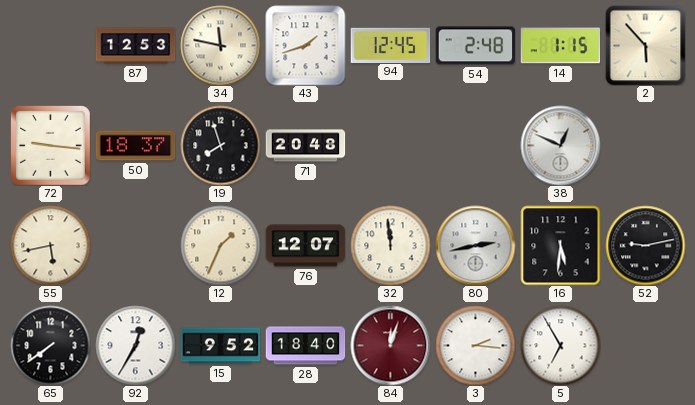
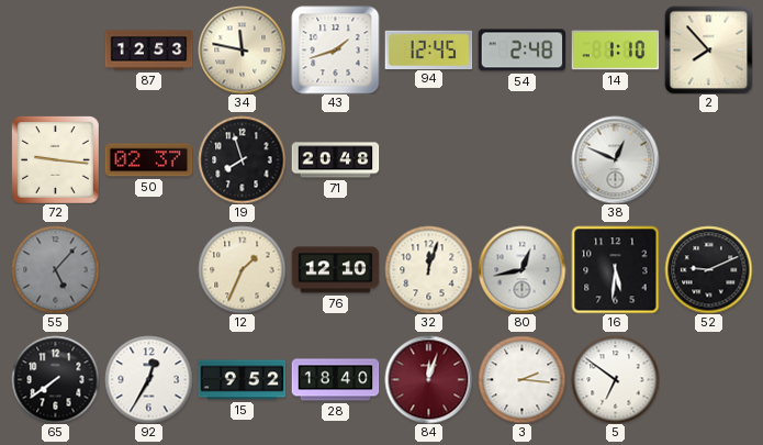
14: 1:15 -> 1:10
2: 5:53 -> 7:53
50: 18:37 -> 02:37
55: 5:43 -> 5:07
55 dial: cream -> grey
76: 12:07 -> 12:10
32: 11:59 -> 12:03
80: 2:43 -> 12:43
52: 9:13 -> 9:11
5: 6:55 -> 6:51
